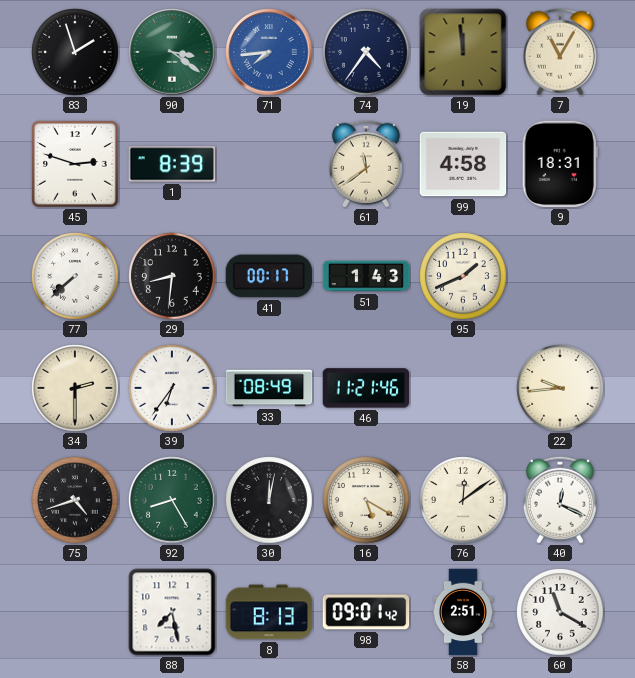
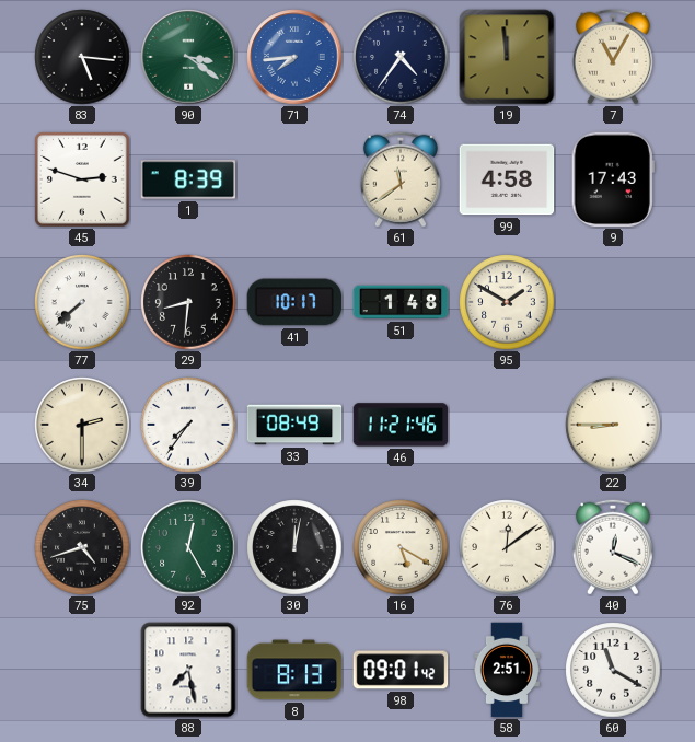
83: 1:57 -> 5:16
9: 18:31 -> 17:43
41: 00:17 -> 10:17
51: 1:43 -> 1:48
95: 1:41 -> 1:50
39: 6:36 -> 7:36
22: 9:44 -> 8:45
92: 8:25 -> 12:25
